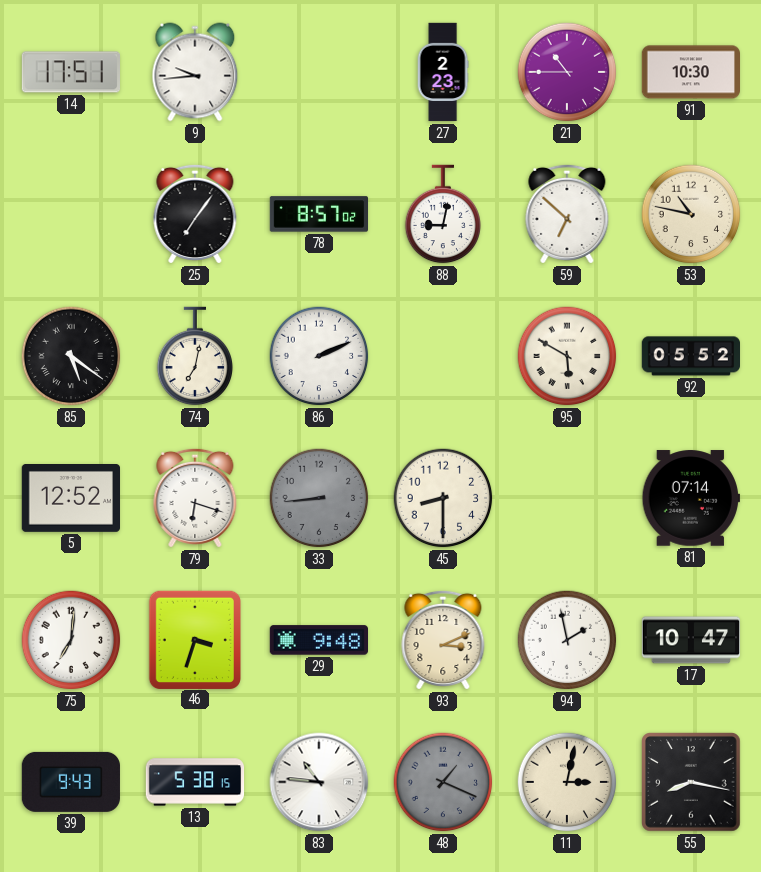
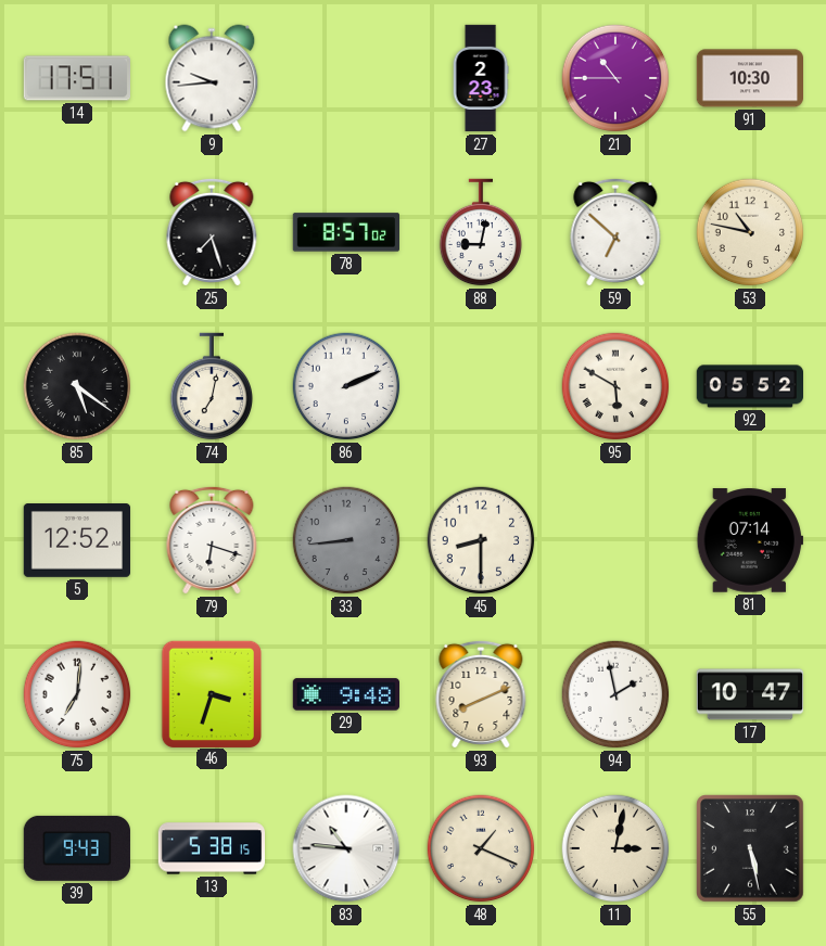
25: 7:06 -> 7:27
93: 3:11 -> 8:11
48 dial: grey -> cream
55: 8:17 -> 5:28
